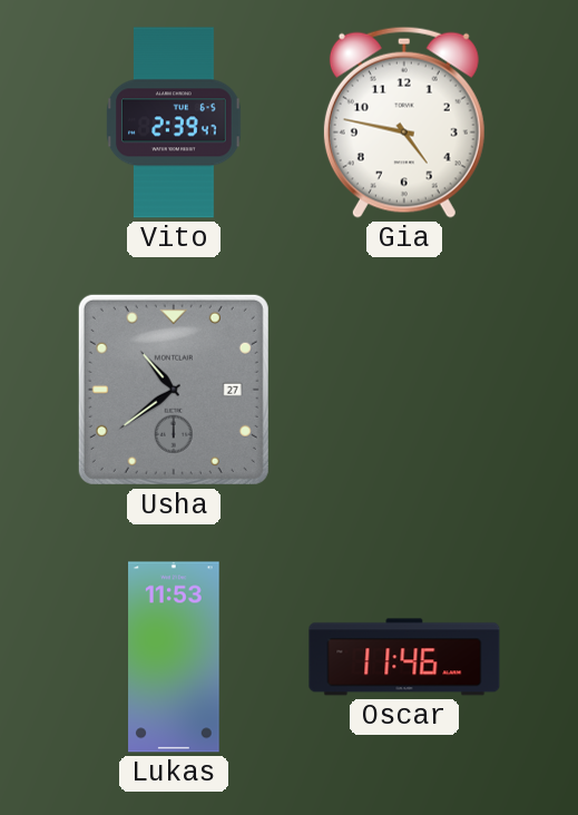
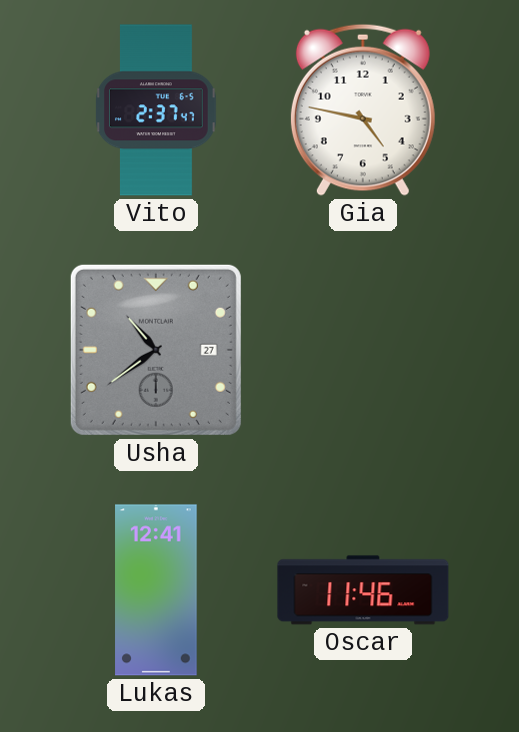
Vito: 2:39 -> 2:37
Lukas: 11:53 -> 12:41
